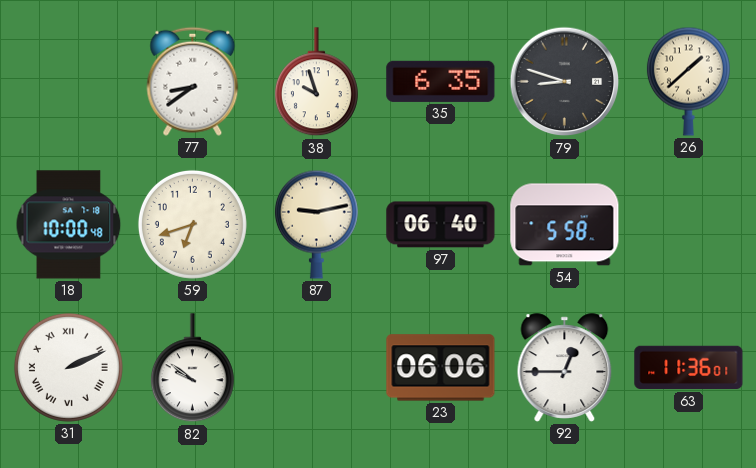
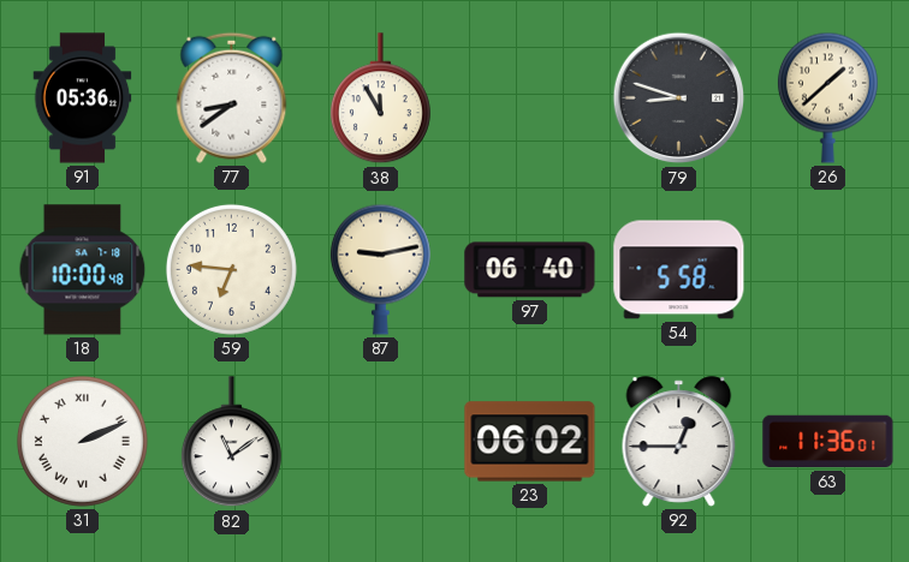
91: none -> 05:36
38: 9:57 -> 11:55
35: 6:35 -> none
59: 6:42 -> 6:46
82: 9:51 -> 11:09
23: 06:06 -> 06:02
